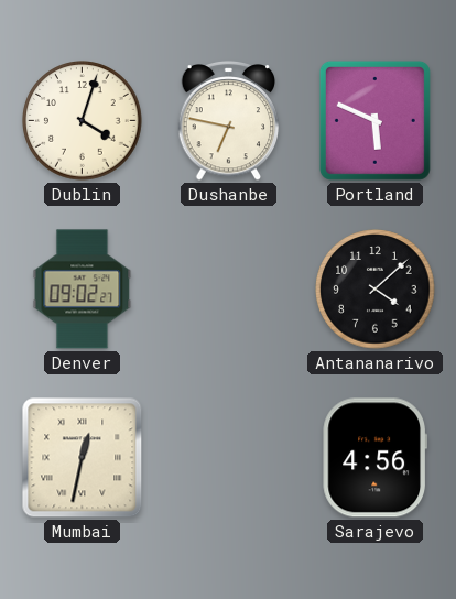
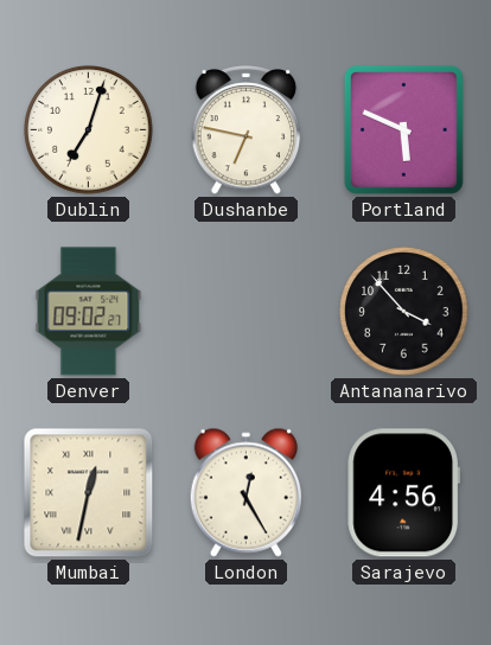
Dublin: 4:03 -> 7:03
Antananarivo: 4:08 -> 3:53
London: none -> 12:25
